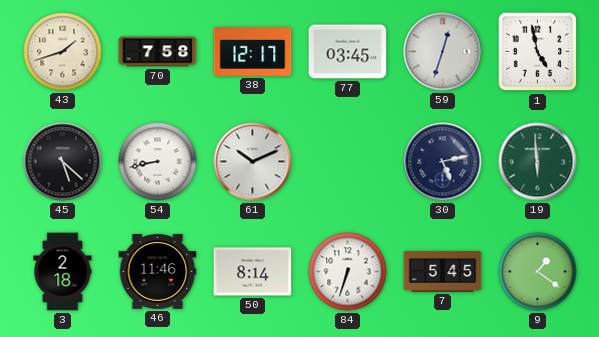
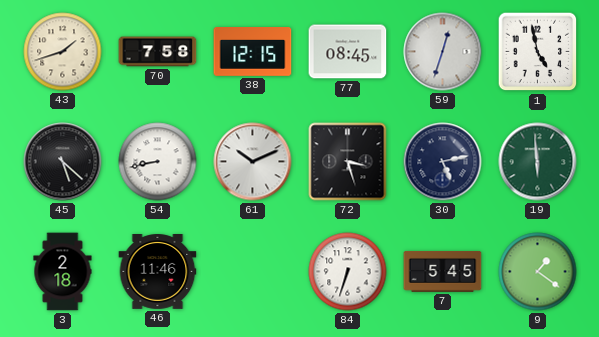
38: 12:17 -> 12:15
77: 03:45 -> 08:45
72: none -> 3:27
50: 8:14 -> none
